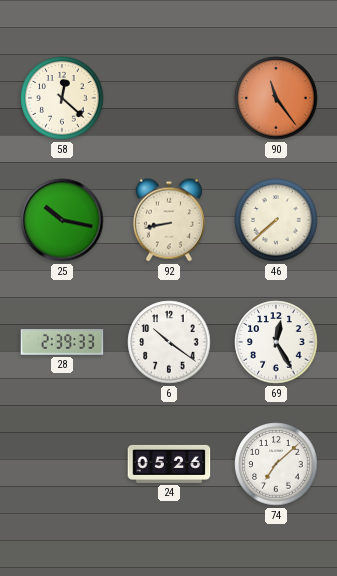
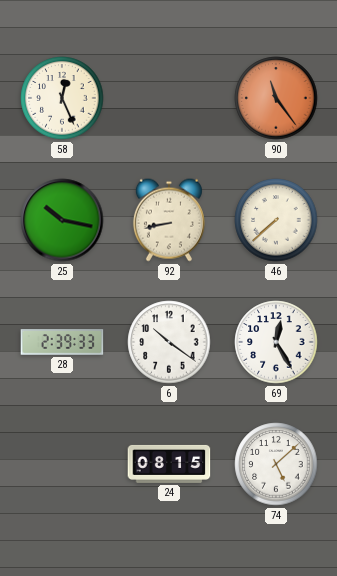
58: 12:22 -> 12:26
24: 05:26 -> 08:15
74: 7:08 -> 5:08
